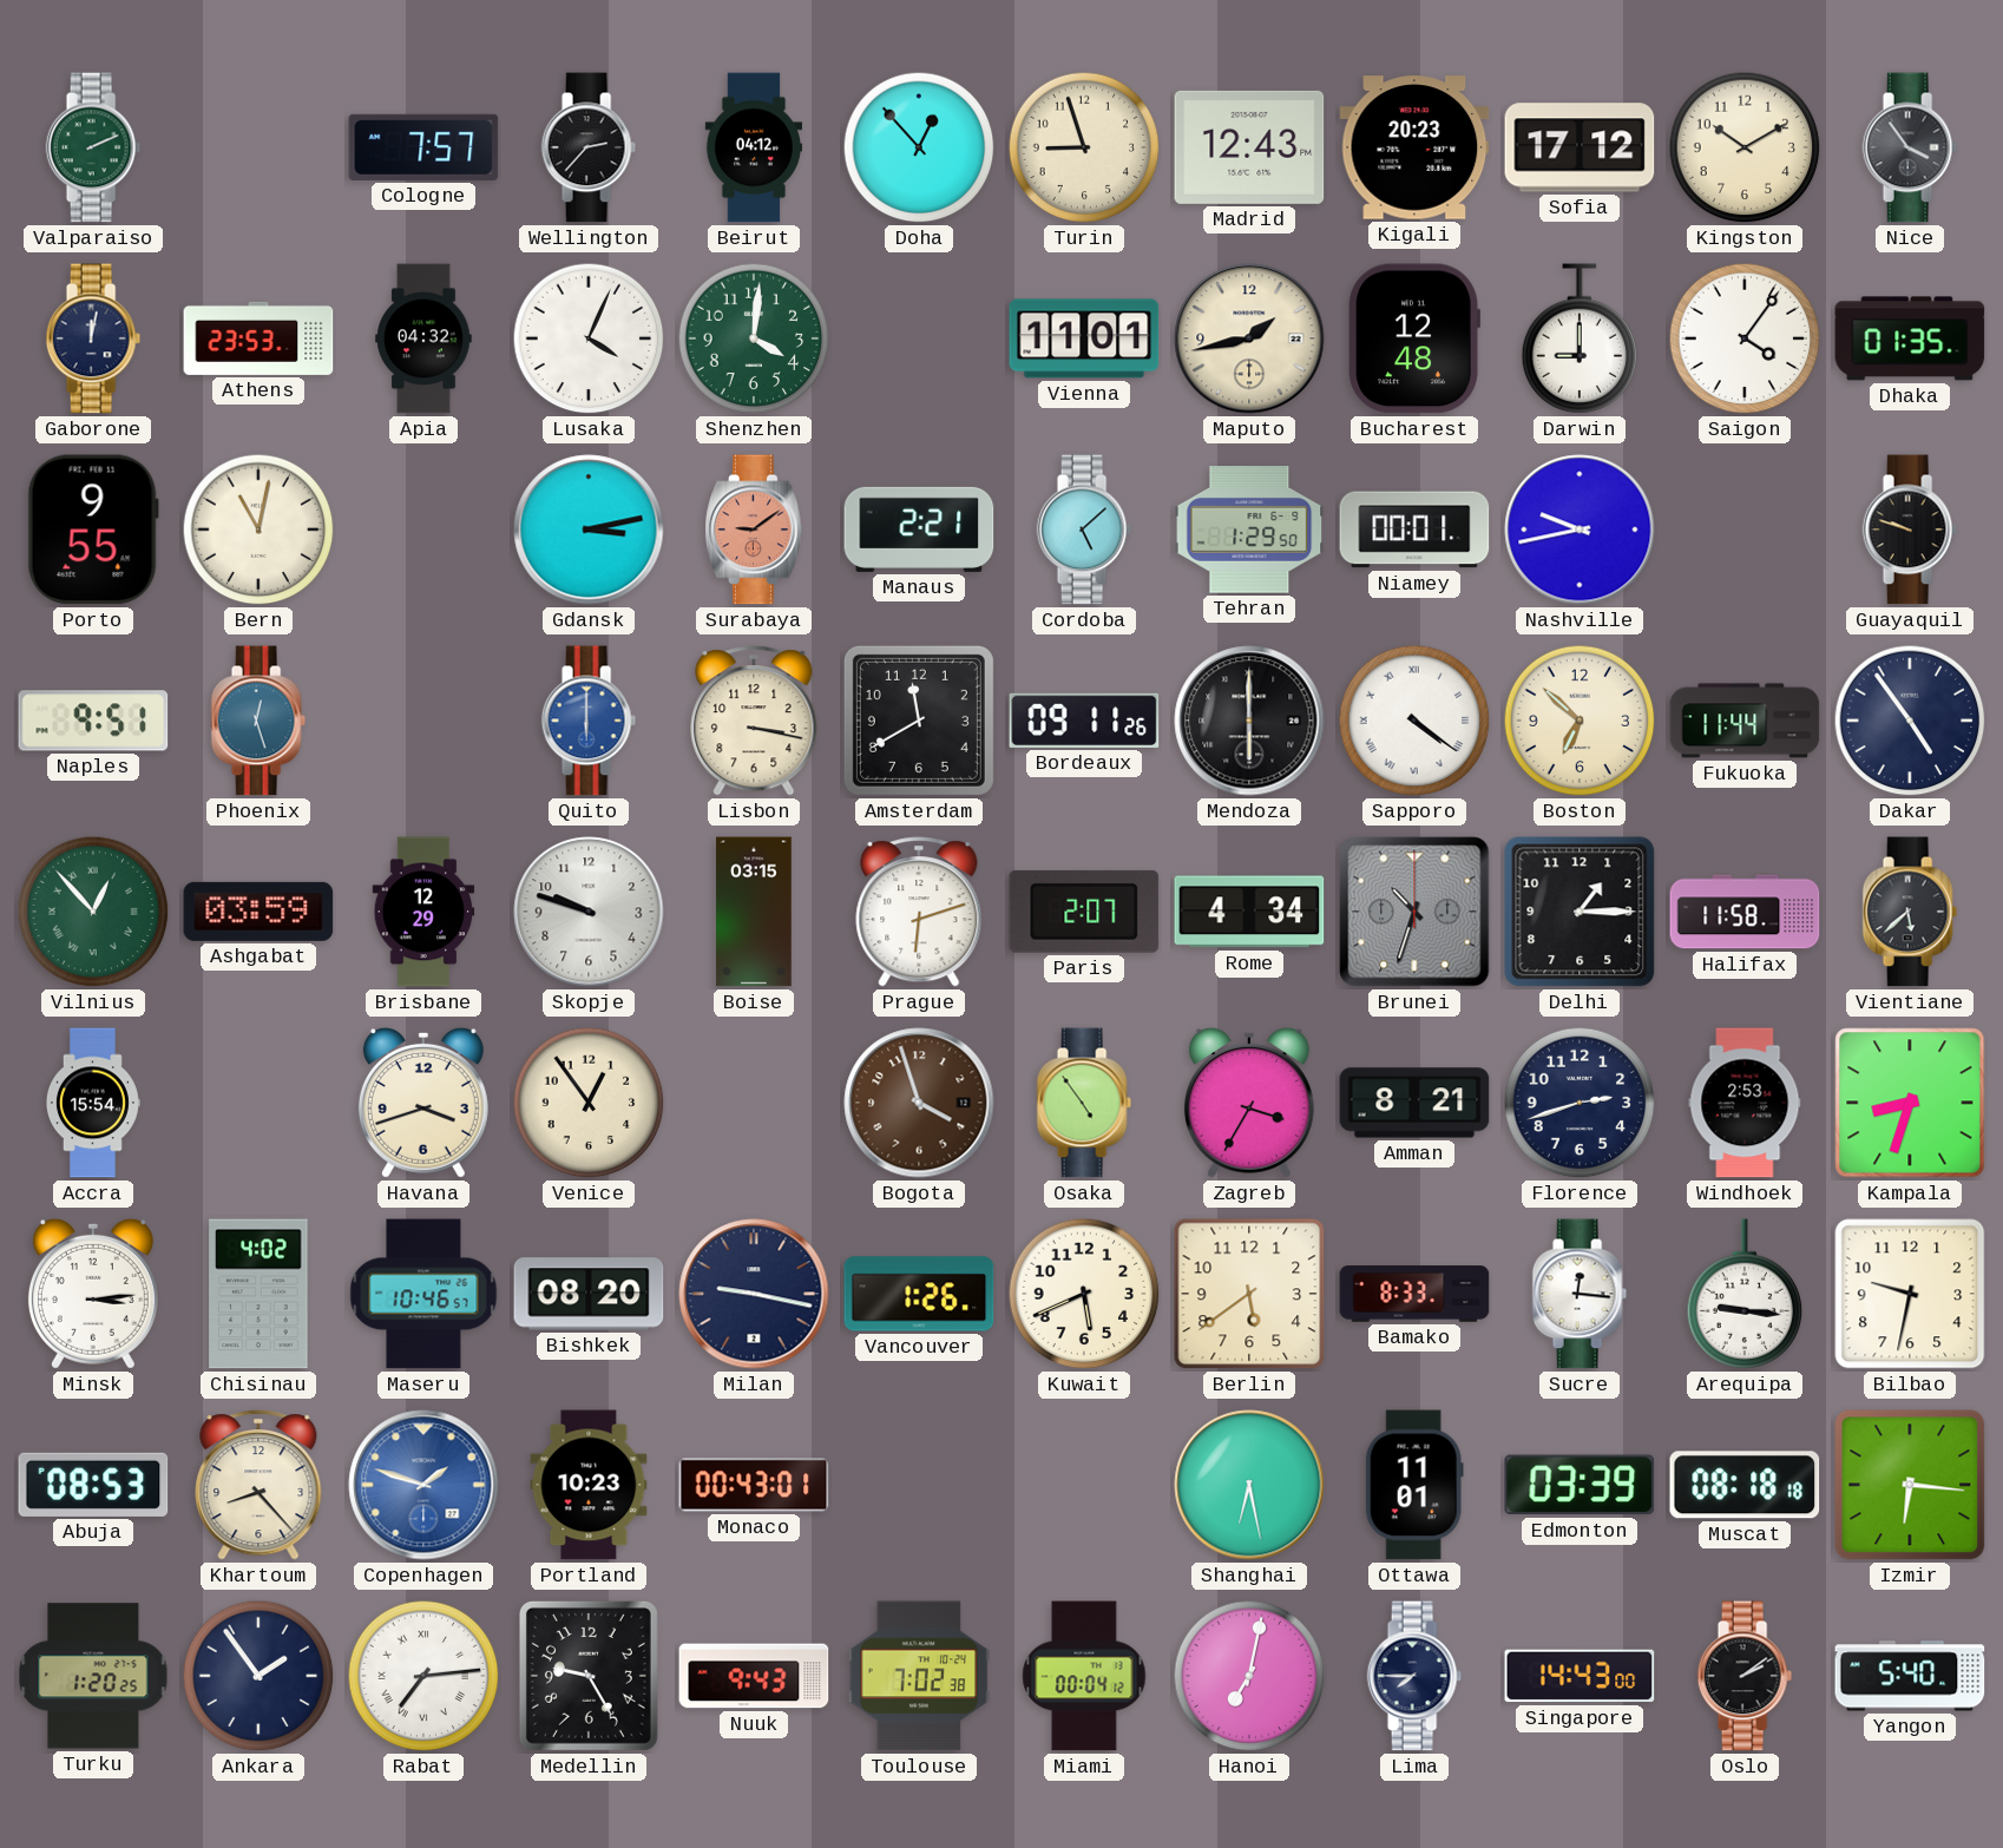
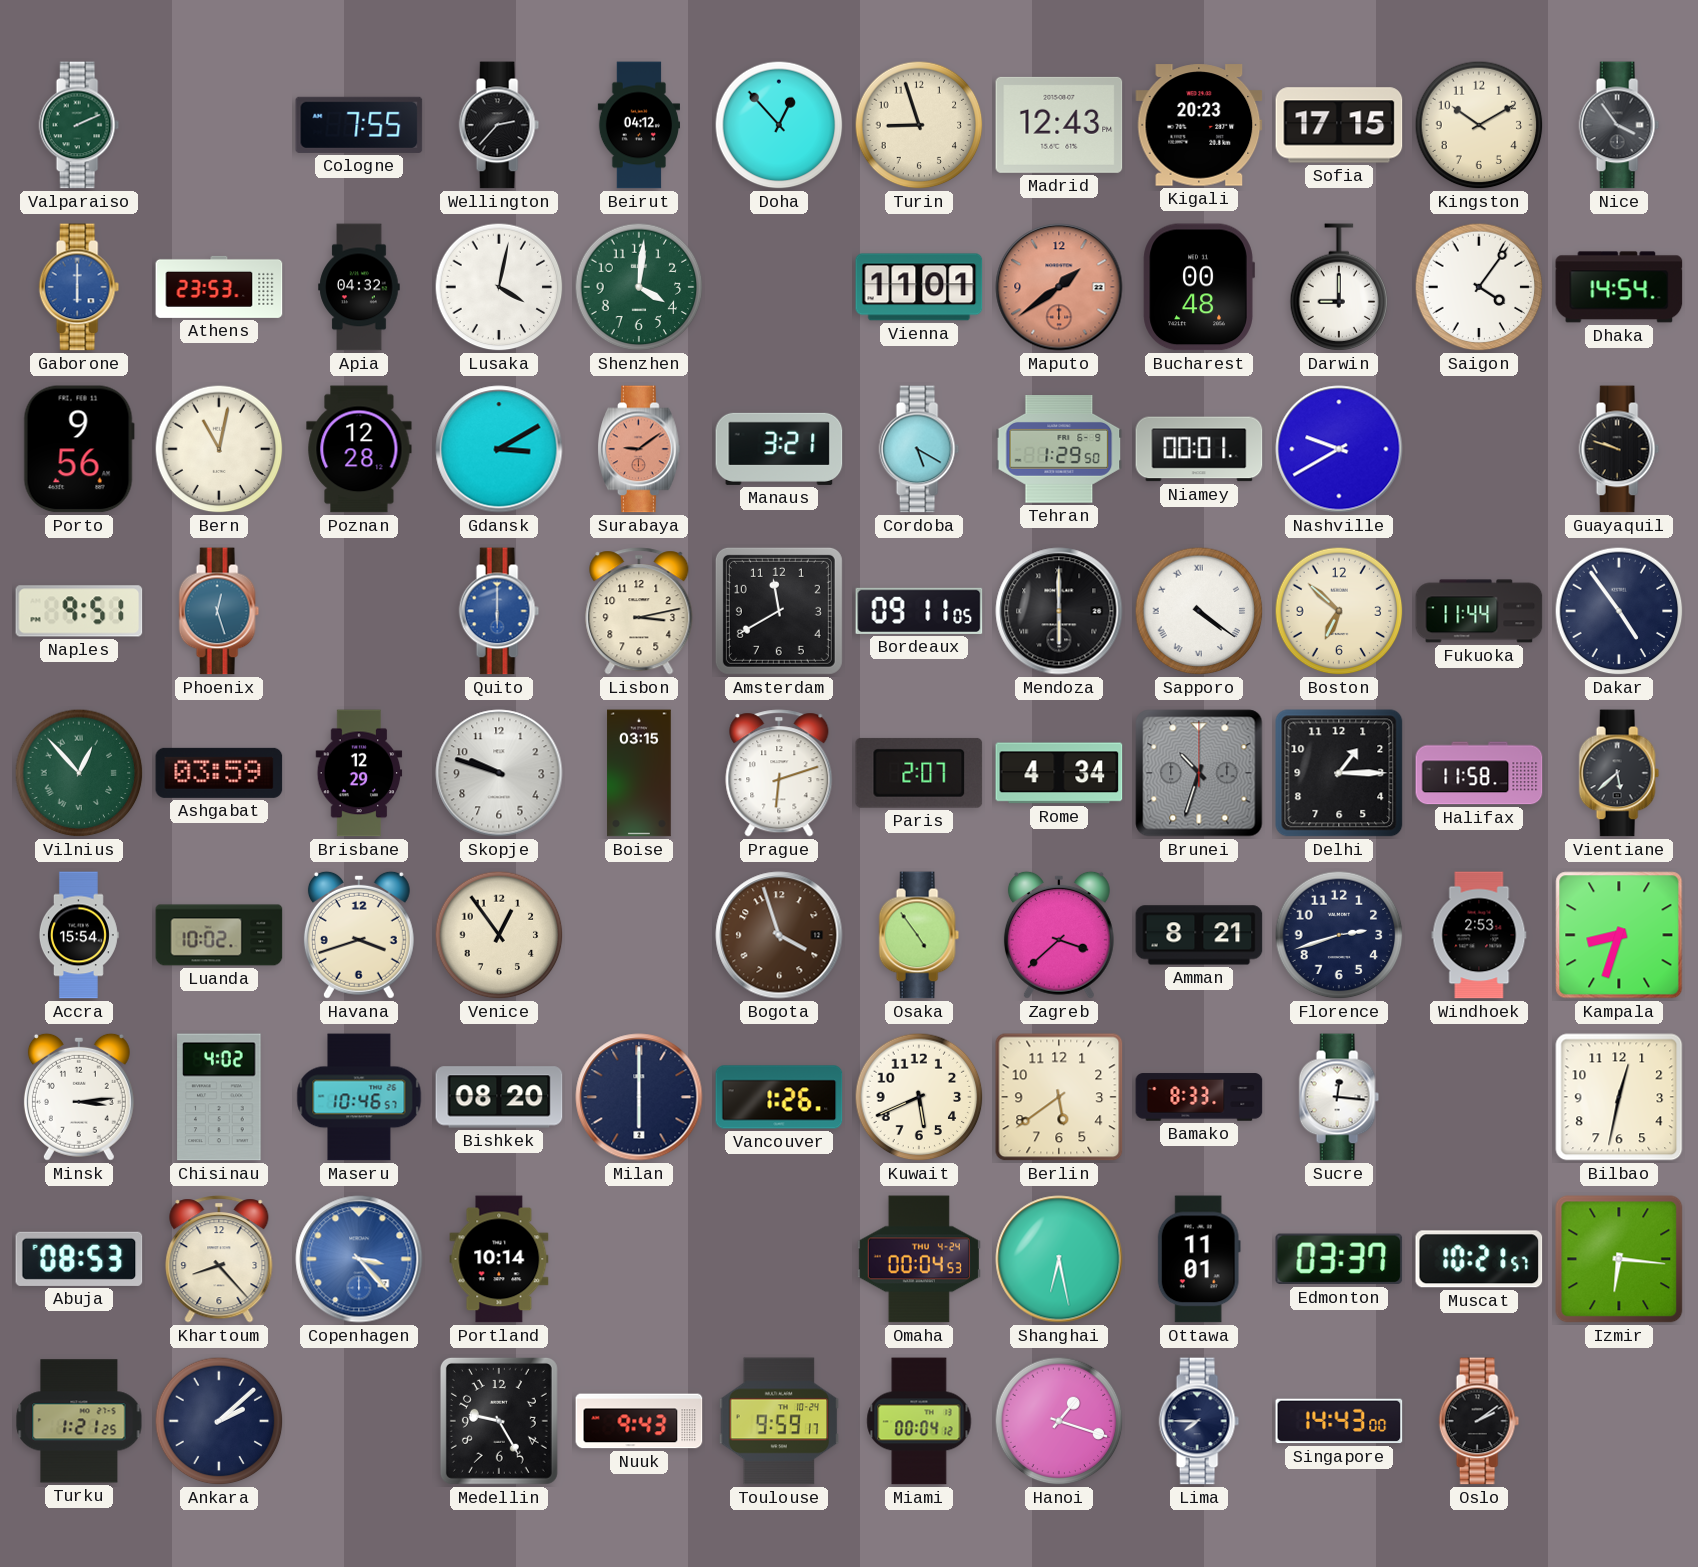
Cologne: 7:57 -> 7:55
Sofia: 17:12 -> 17:15
Gaborone: 12:02 -> 6:00
Gaborone dial: navy -> blue
Lusaka: 4:04 -> 4:02
Maputo: 1:43 -> 1:39
Maputo dial: cream -> salmon
Bucharest: 12:48 -> 00:48
Dhaka: 01:35 -> 14:54
Porto: 9:55 -> 9:56
Poznan: none -> 12:28
Gdansk: 3:13 -> 3:10
Manaus: 2:21 -> 3:21
Cordoba: 5:08 -> 5:20
Nashville: 9:43 -> 9:40
Lisbon: 3:17 -> 3:13
Bordeaux: 09:11:26 -> 09:11:05
Luanda: none -> 10:02
Zagreb: 3:35 -> 3:38
Milan: 9:17 -> 6:00
Arequipa: 9:16 -> none
Bilbao: 9:32 -> 12:32
Copenhagen: 1:48 -> 3:23
Portland: 10:23 -> 10:14
Monaco: 00:43 -> none
Omaha: none -> 00:04
Edmonton: 03:39 -> 03:37
Muscat: 08:18 -> 10:21
Turku: 1:20 -> 1:21
Ankara: 1:54 -> 2:08
Rabat: 7:14 -> none
Toulouse: 7:02 -> 9:59
Hanoi: 7:02 -> 1:18
Yangon: 5:40 -> none
